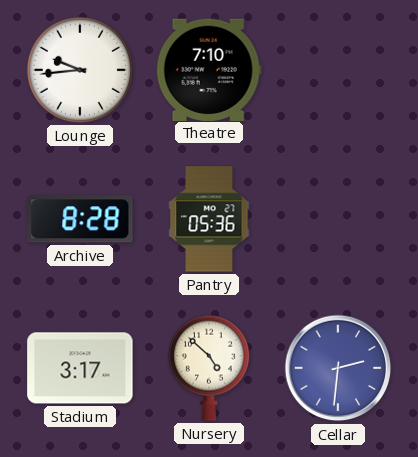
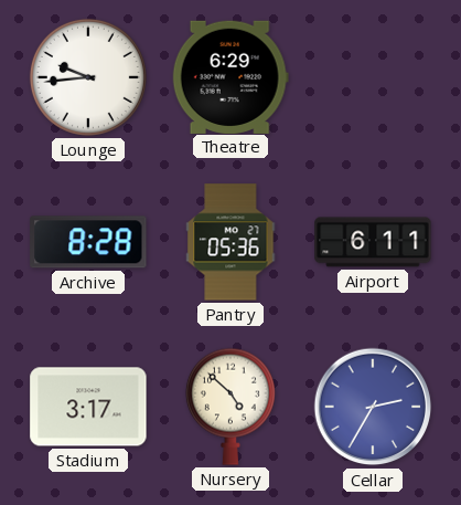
Theatre: 7:10 -> 6:29
Airport: none -> 6:11
Cellar: 2:31 -> 2:35
